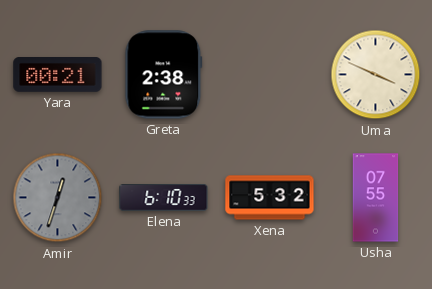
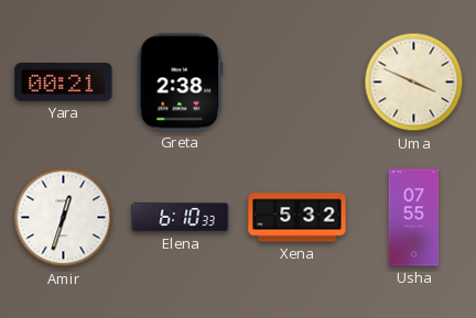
Amir dial: grey -> white
